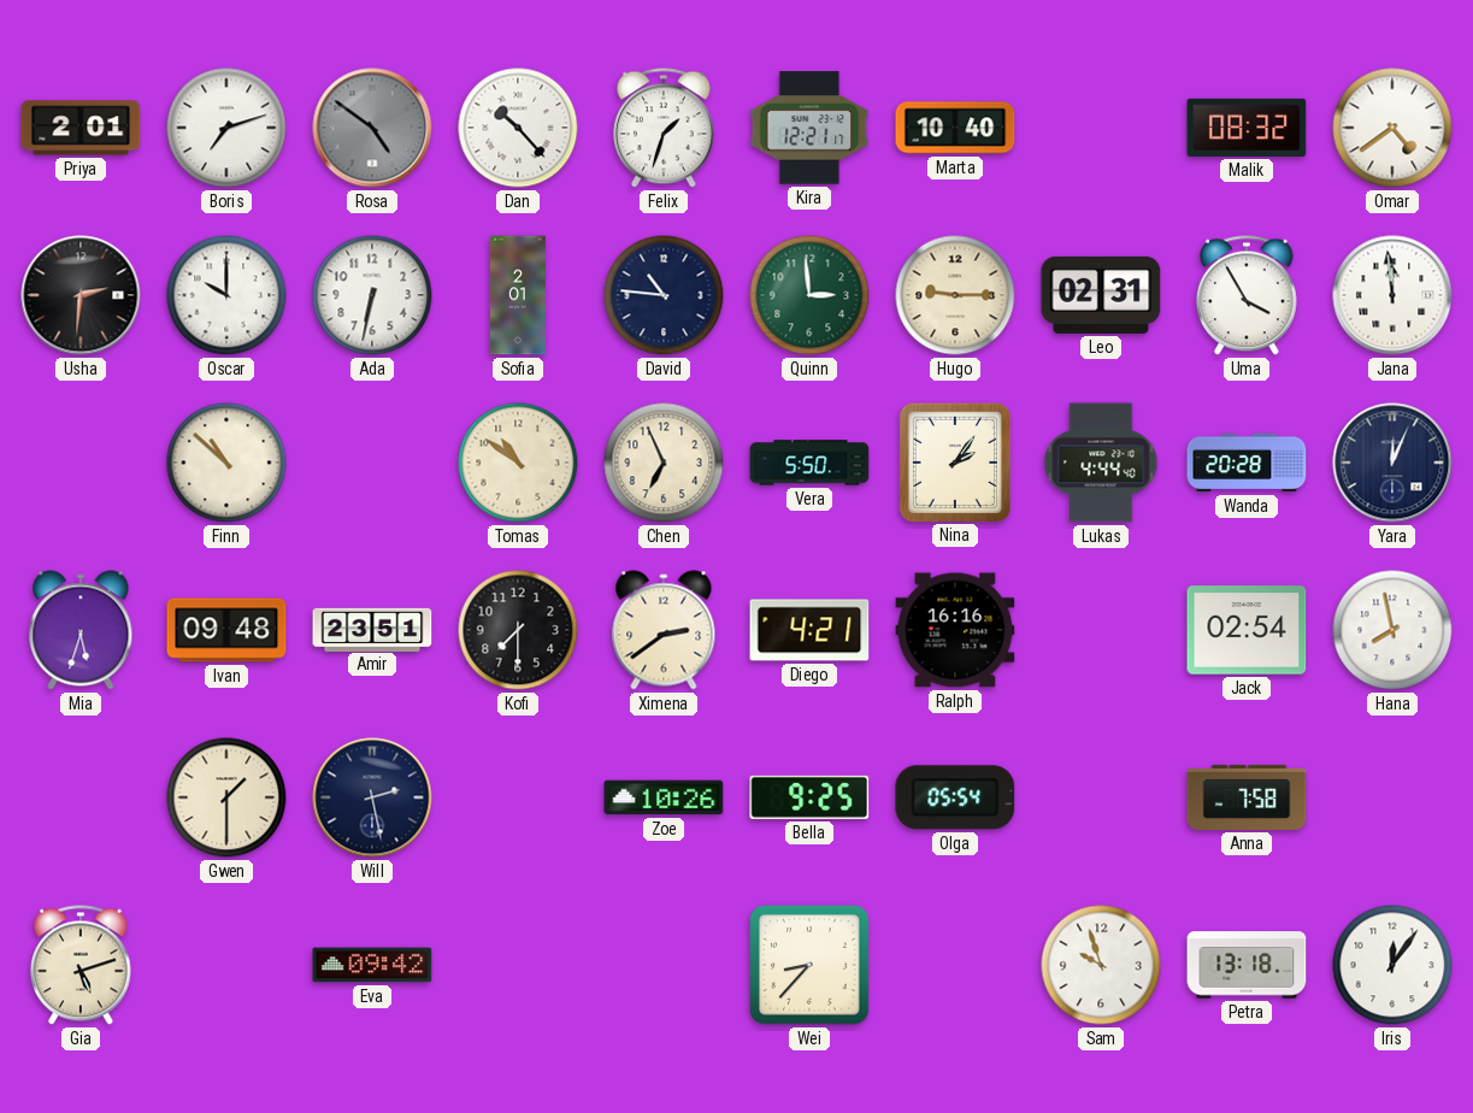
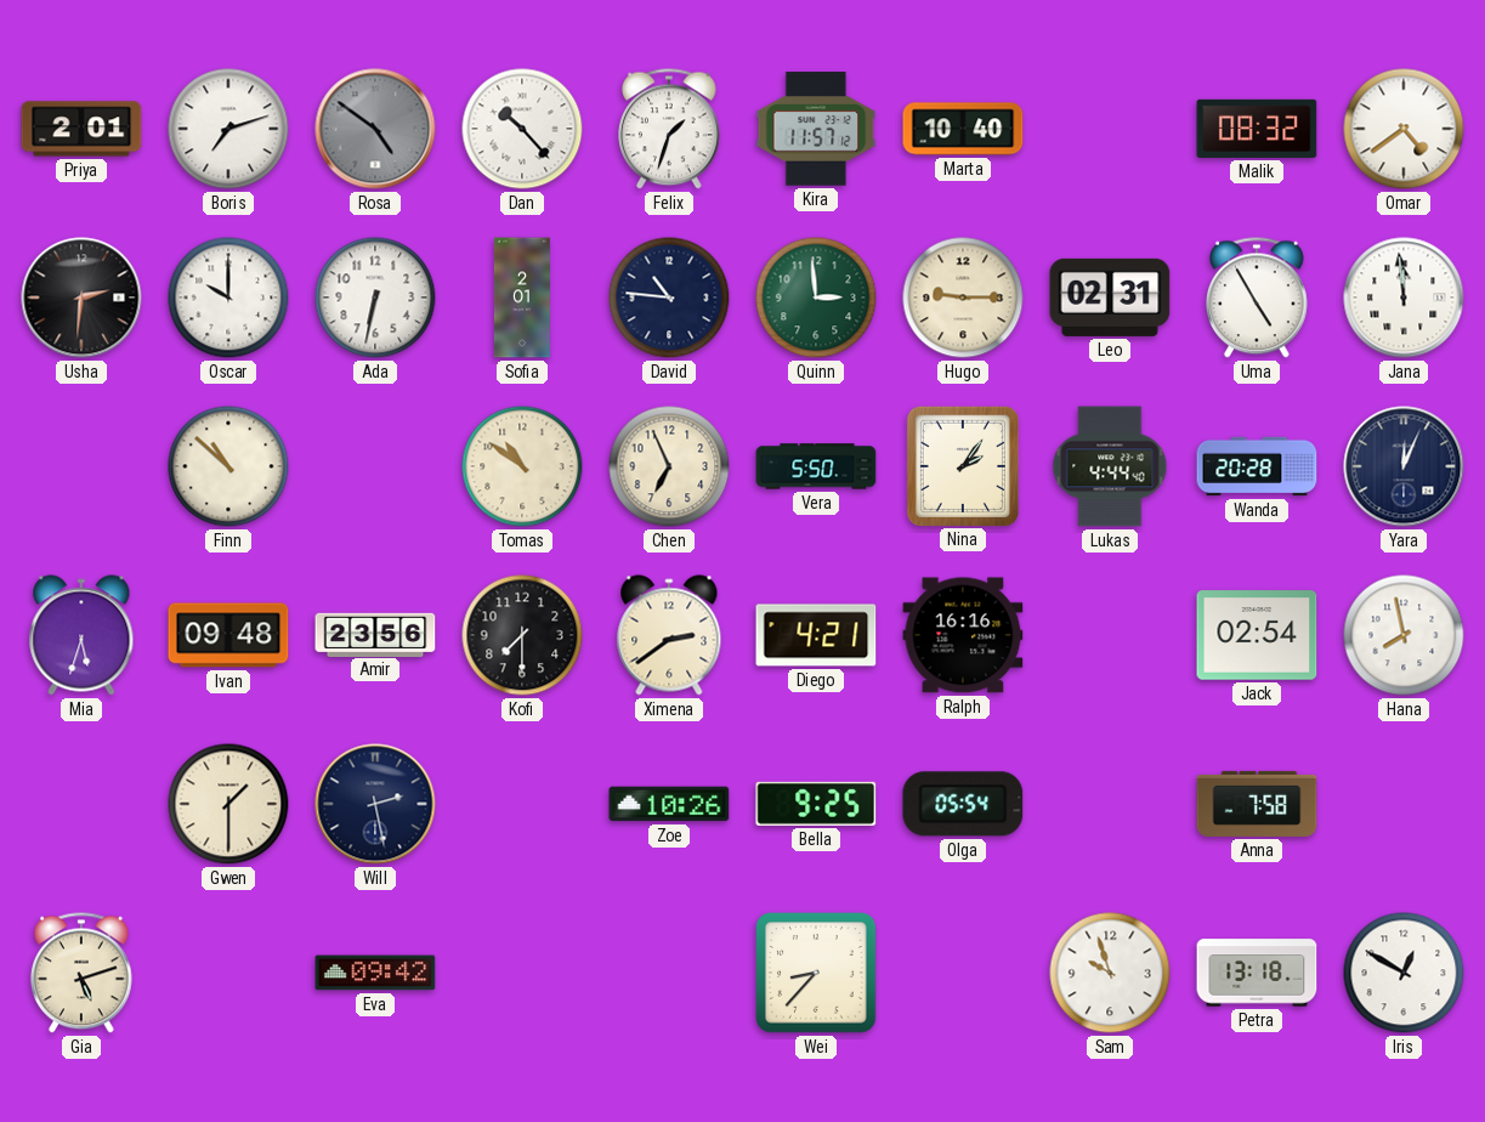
Kira: 12:21 -> 11:57
Uma: 3:55 -> 4:55
Amir: 23:51 -> 23:56
Iris: 12:06 -> 12:50
